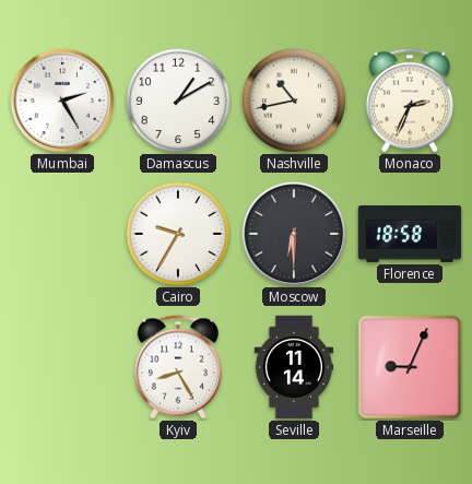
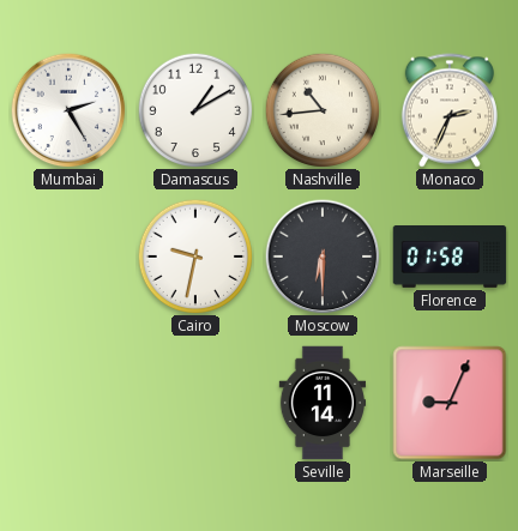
Nashville: 10:43 -> 10:44
Cairo: 9:35 -> 9:32
Florence: 18:58 -> 01:58
Kyiv: 8:25 -> none
